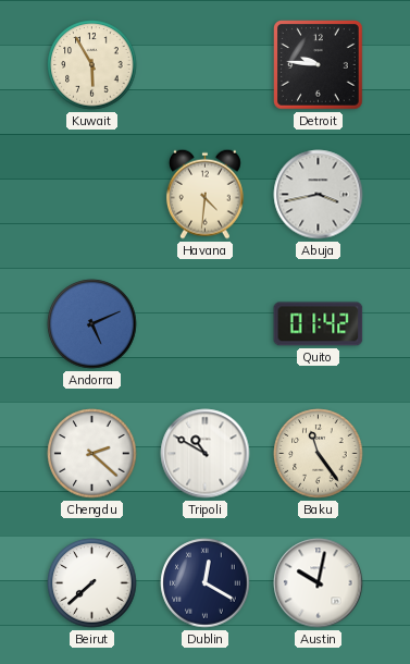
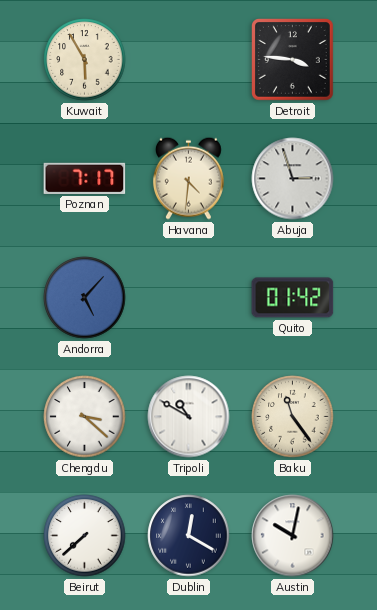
Detroit: 9:46 -> 3:46
Poznan: none -> 7:17
Abuja: 3:43 -> 2:57
Andorra: 5:11 -> 5:07
Chengdu: 2:22 -> 3:22
